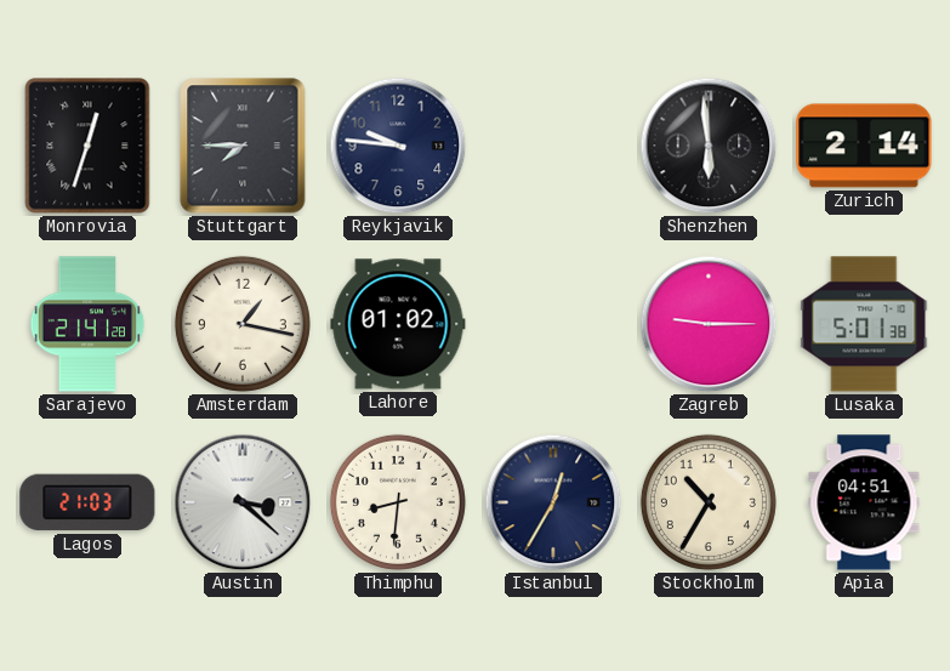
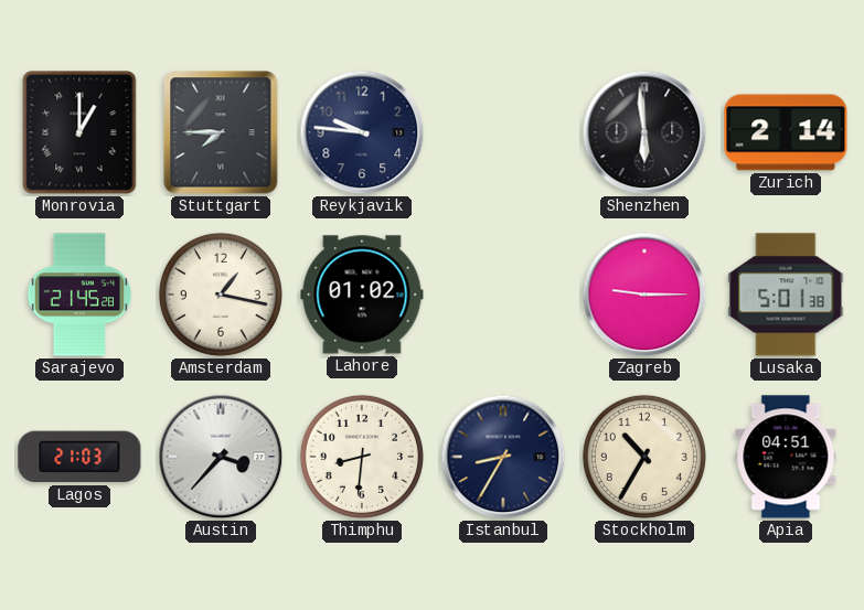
Monrovia: 12:33 -> 1:00
Sarajevo: 21:41 -> 21:45
Austin: 3:22 -> 3:37
Istanbul: 12:35 -> 8:35
